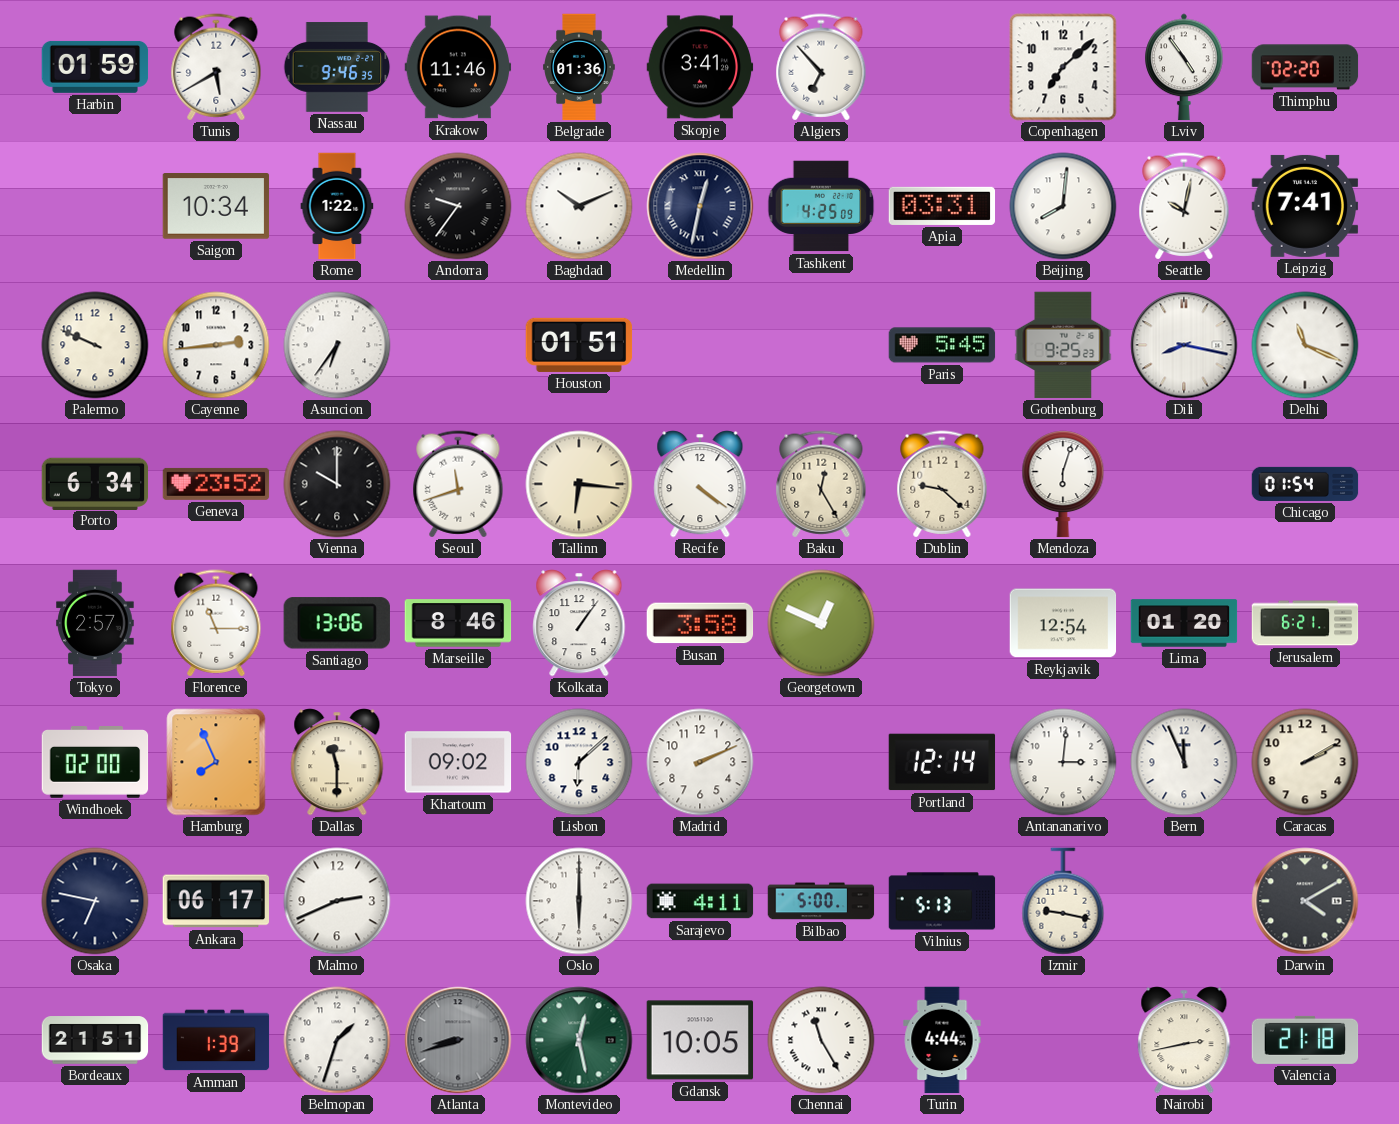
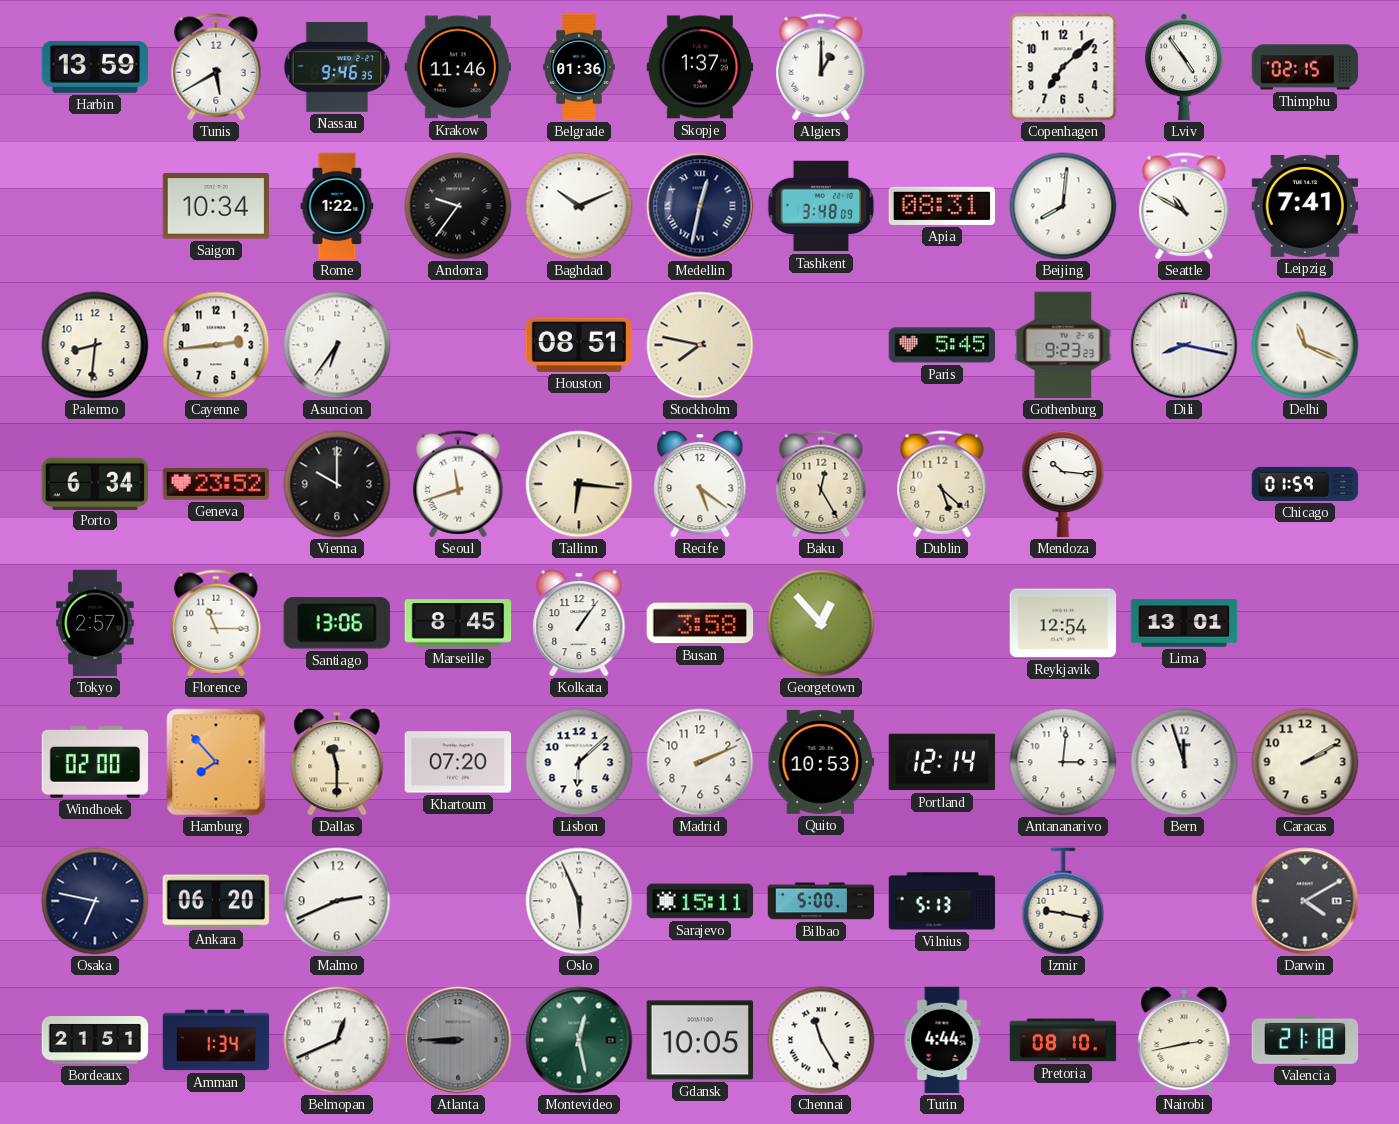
Harbin: 01:59 -> 13:59
Skopje: 3:41 -> 1:37
Algiers: 6:53 -> 1:00
Thimphu: 02:20 -> 02:15
Tashkent: 4:25 -> 3:48
Apia: 03:31 -> 08:31
Seattle: 10:02 -> 10:50
Palermo: 9:49 -> 8:31
Houston: 01:51 -> 08:51
Stockholm: none -> 7:47
Gothenburg: 9:25 -> 9:23
Recife: 4:21 -> 5:21
Dublin: 9:22 -> 5:22
Mendoza: 6:03 -> 10:16
Chicago: 01:54 -> 01:59
Marseille: 8:46 -> 8:45
Georgetown: 12:49 -> 12:53
Lima: 01:20 -> 13:01
Jerusalem: 6:21 -> none
Hamburg: 7:56 -> 7:53
Khartoum: 09:02 -> 07:20
Quito: none -> 10:53
Bern: 11:56 -> 11:57
Ankara: 06:17 -> 06:20
Oslo: 6:00 -> 5:56
Sarajevo: 4:11 -> 15:11
Amman: 1:39 -> 1:34
Belmopan: 1:33 -> 12:41
Atlanta: 8:42 -> 8:45
Pretoria: none -> 08:10
